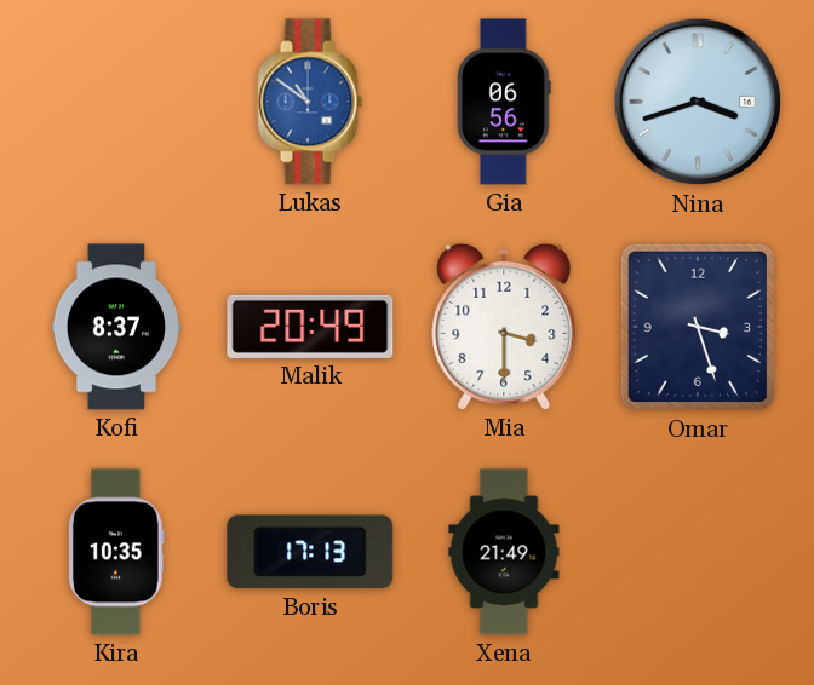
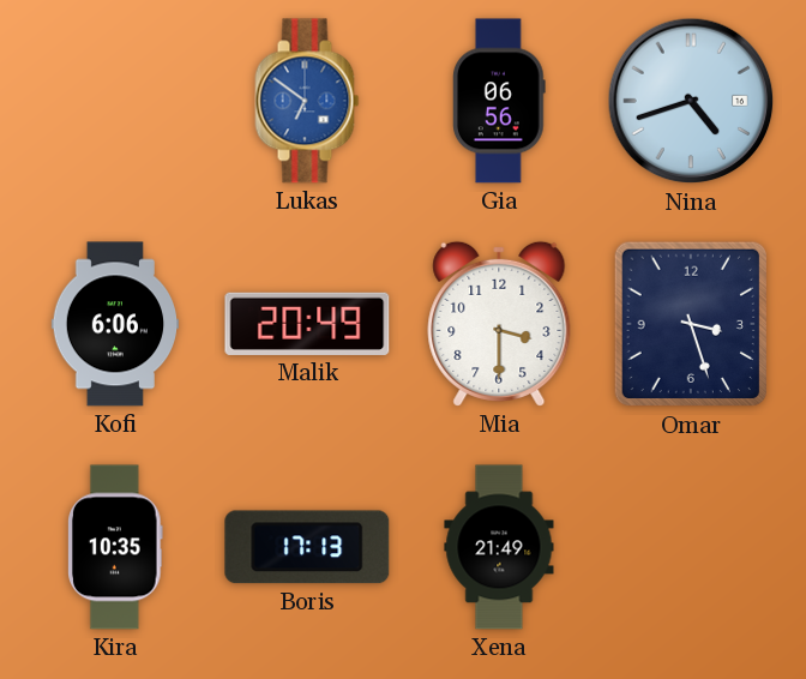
Lukas: 10:51 -> 6:51
Nina: 3:42 -> 4:42
Kofi: 8:37 -> 6:06
